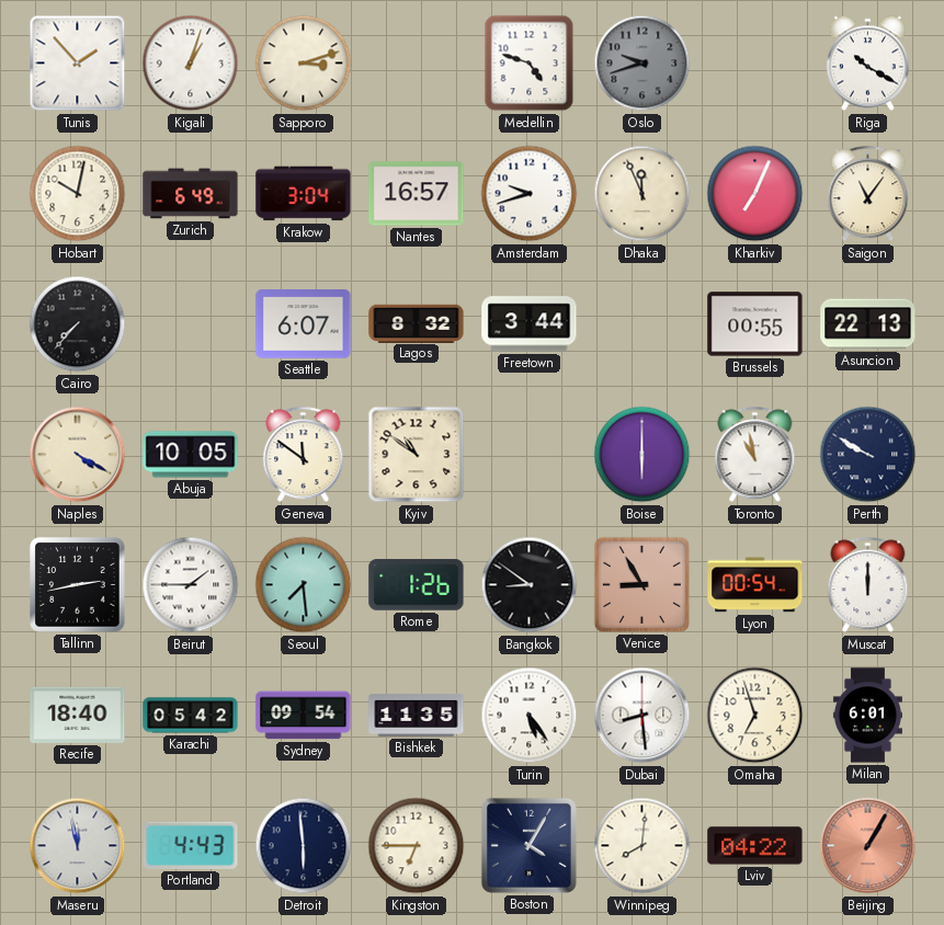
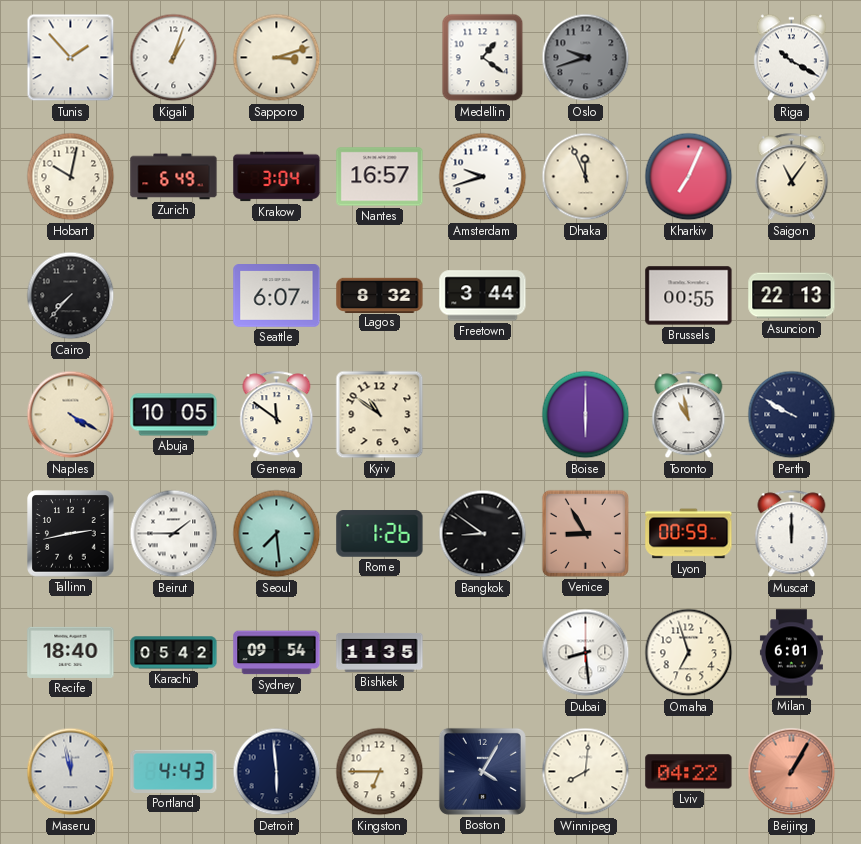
Medellin: 4:48 -> 1:21
Lyon: 00:54 -> 00:59
Turin: 5:24 -> none
